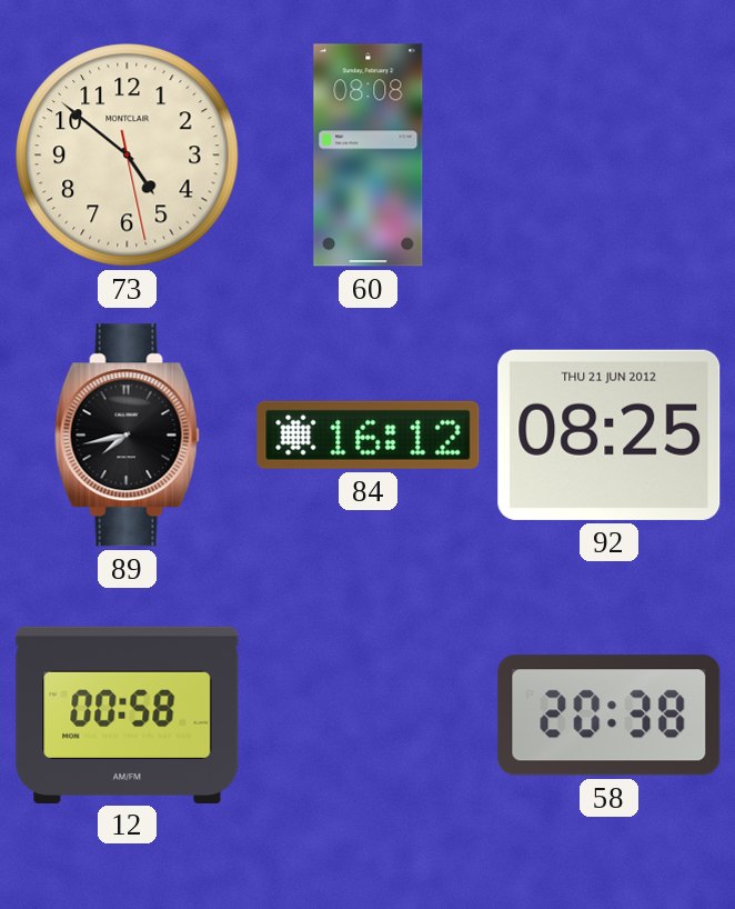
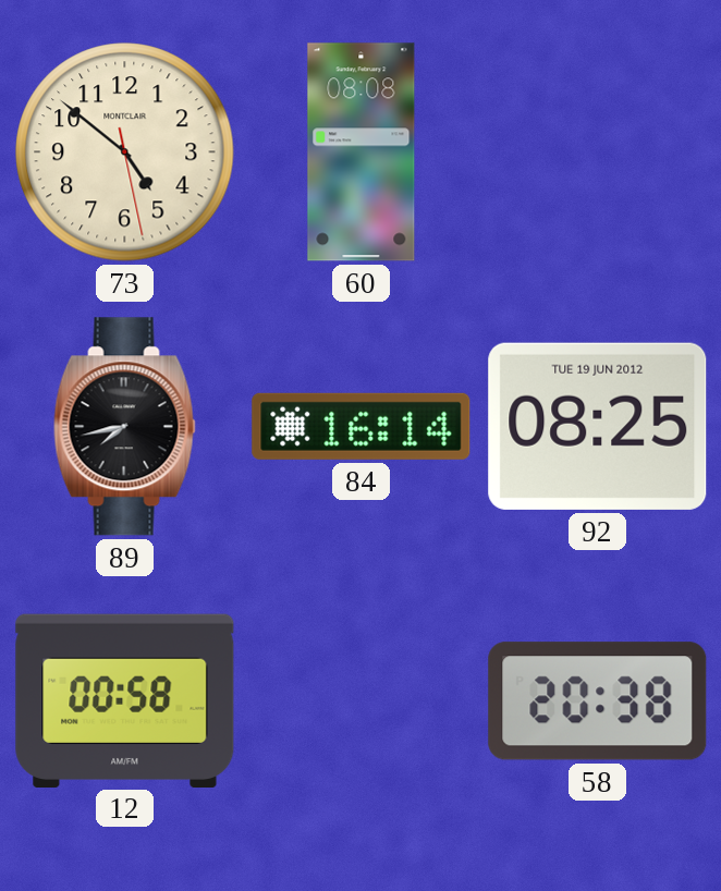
84: 16:12 -> 16:14
92 date: THU 21 JUN 2012 -> TUE 19 JUN 2012
